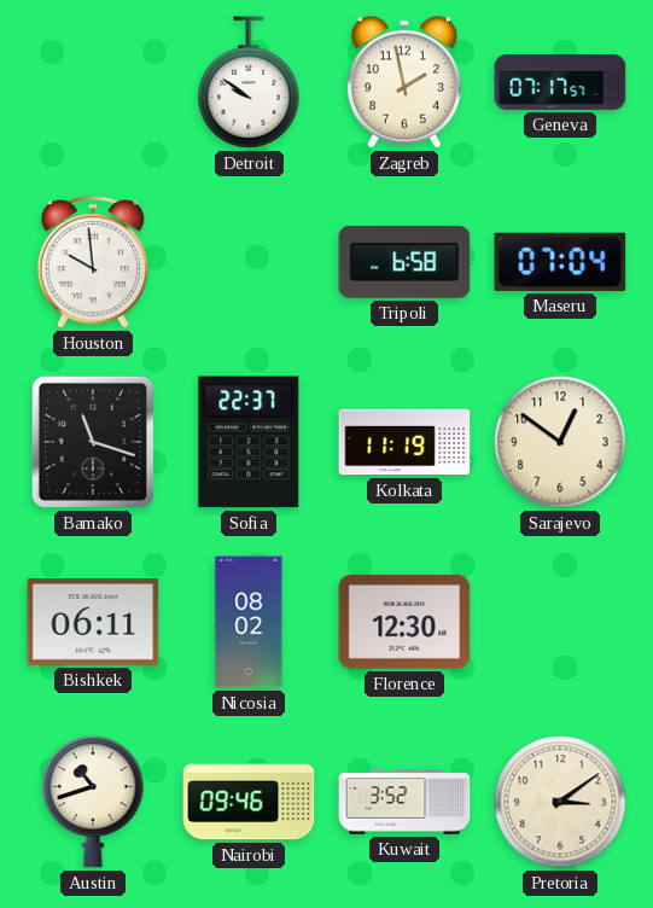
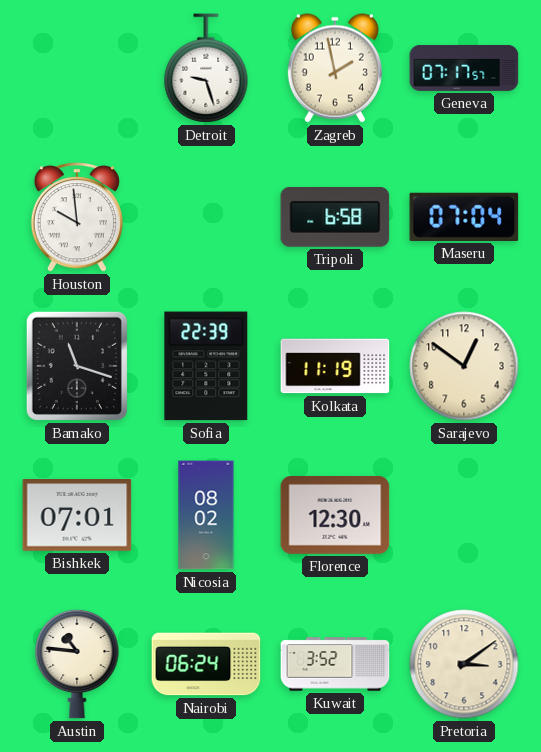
Detroit: 9:51 -> 9:27
Sofia: 22:37 -> 22:39
Bishkek: 06:11 -> 07:01
Austin: 10:42 -> 10:46
Nairobi: 09:46 -> 06:24
